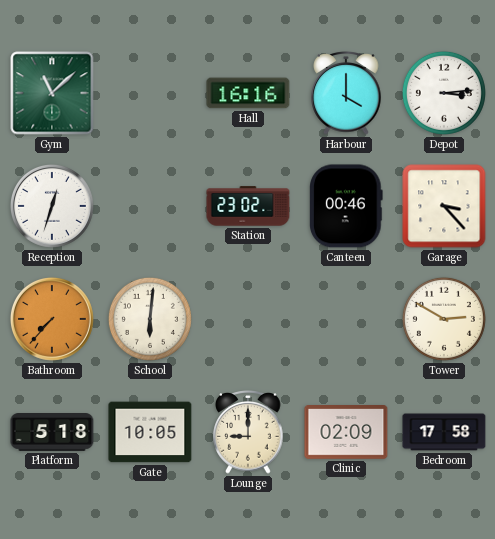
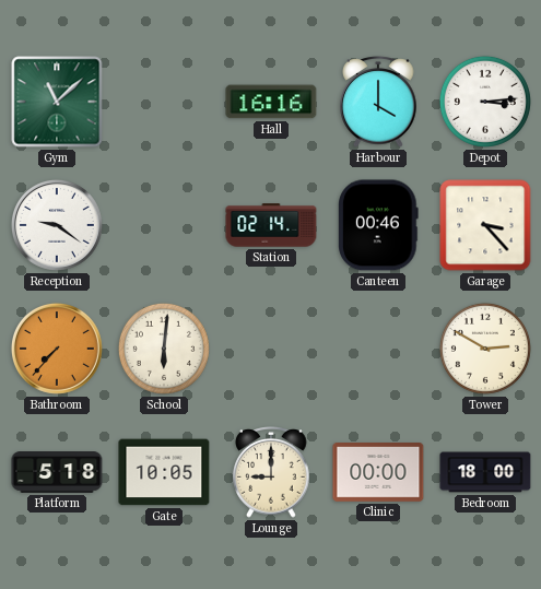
Reception: 12:33 -> 9:21
Station: 23:02 -> 02:14
Clinic: 02:09 -> 00:00
Bedroom: 17:58 -> 18:00
